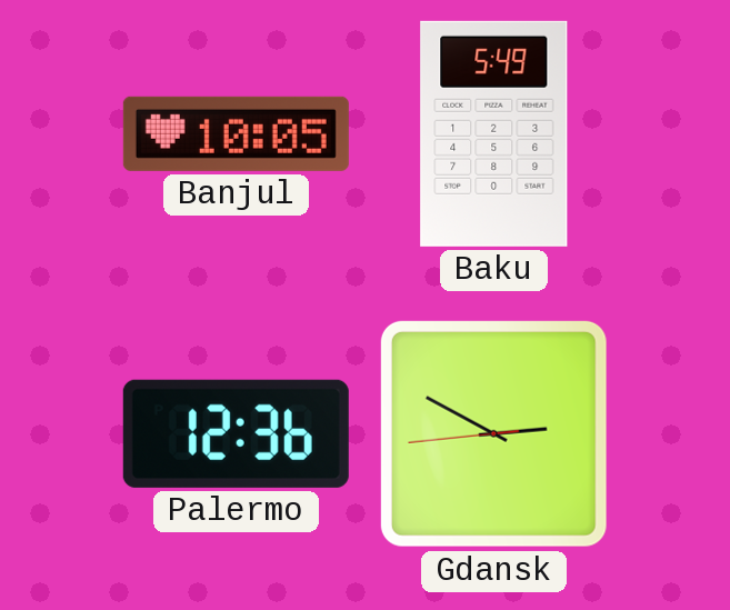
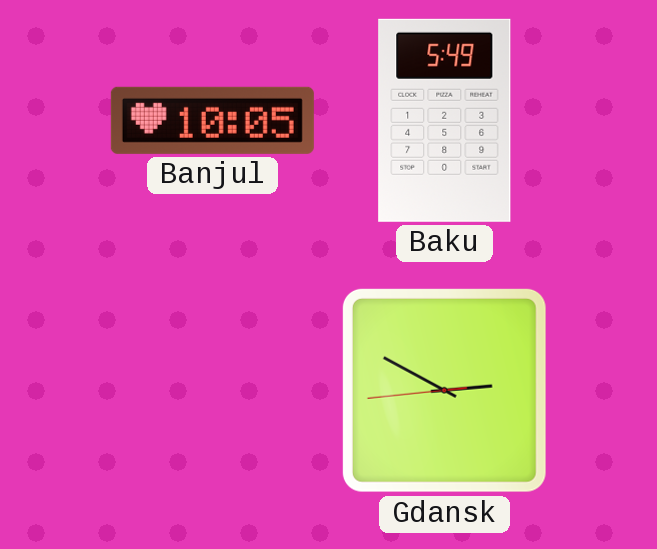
Palermo: 12:36 -> none
